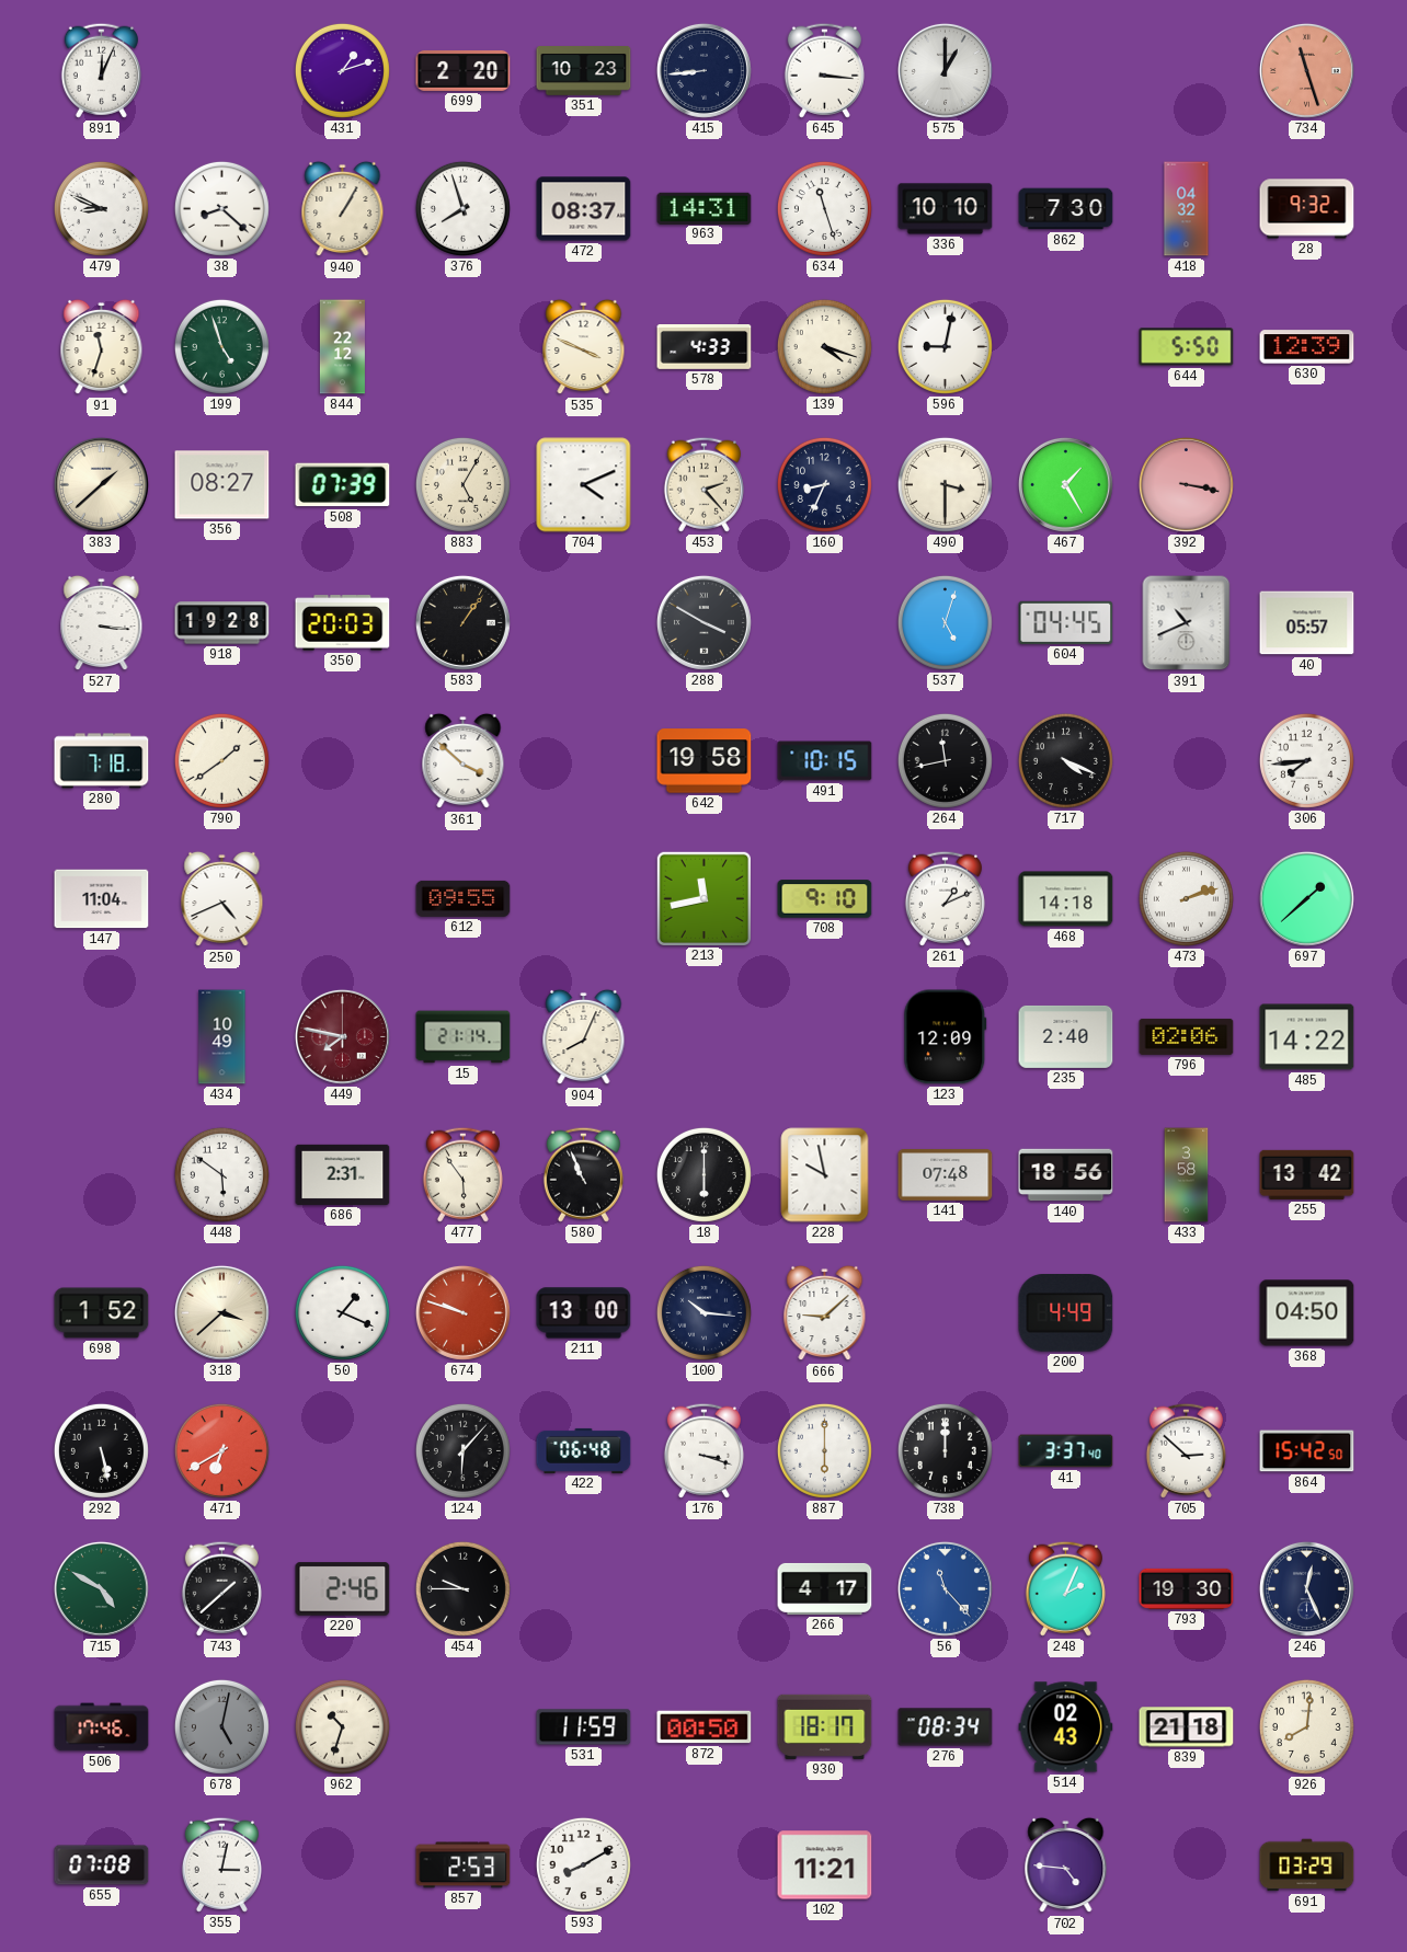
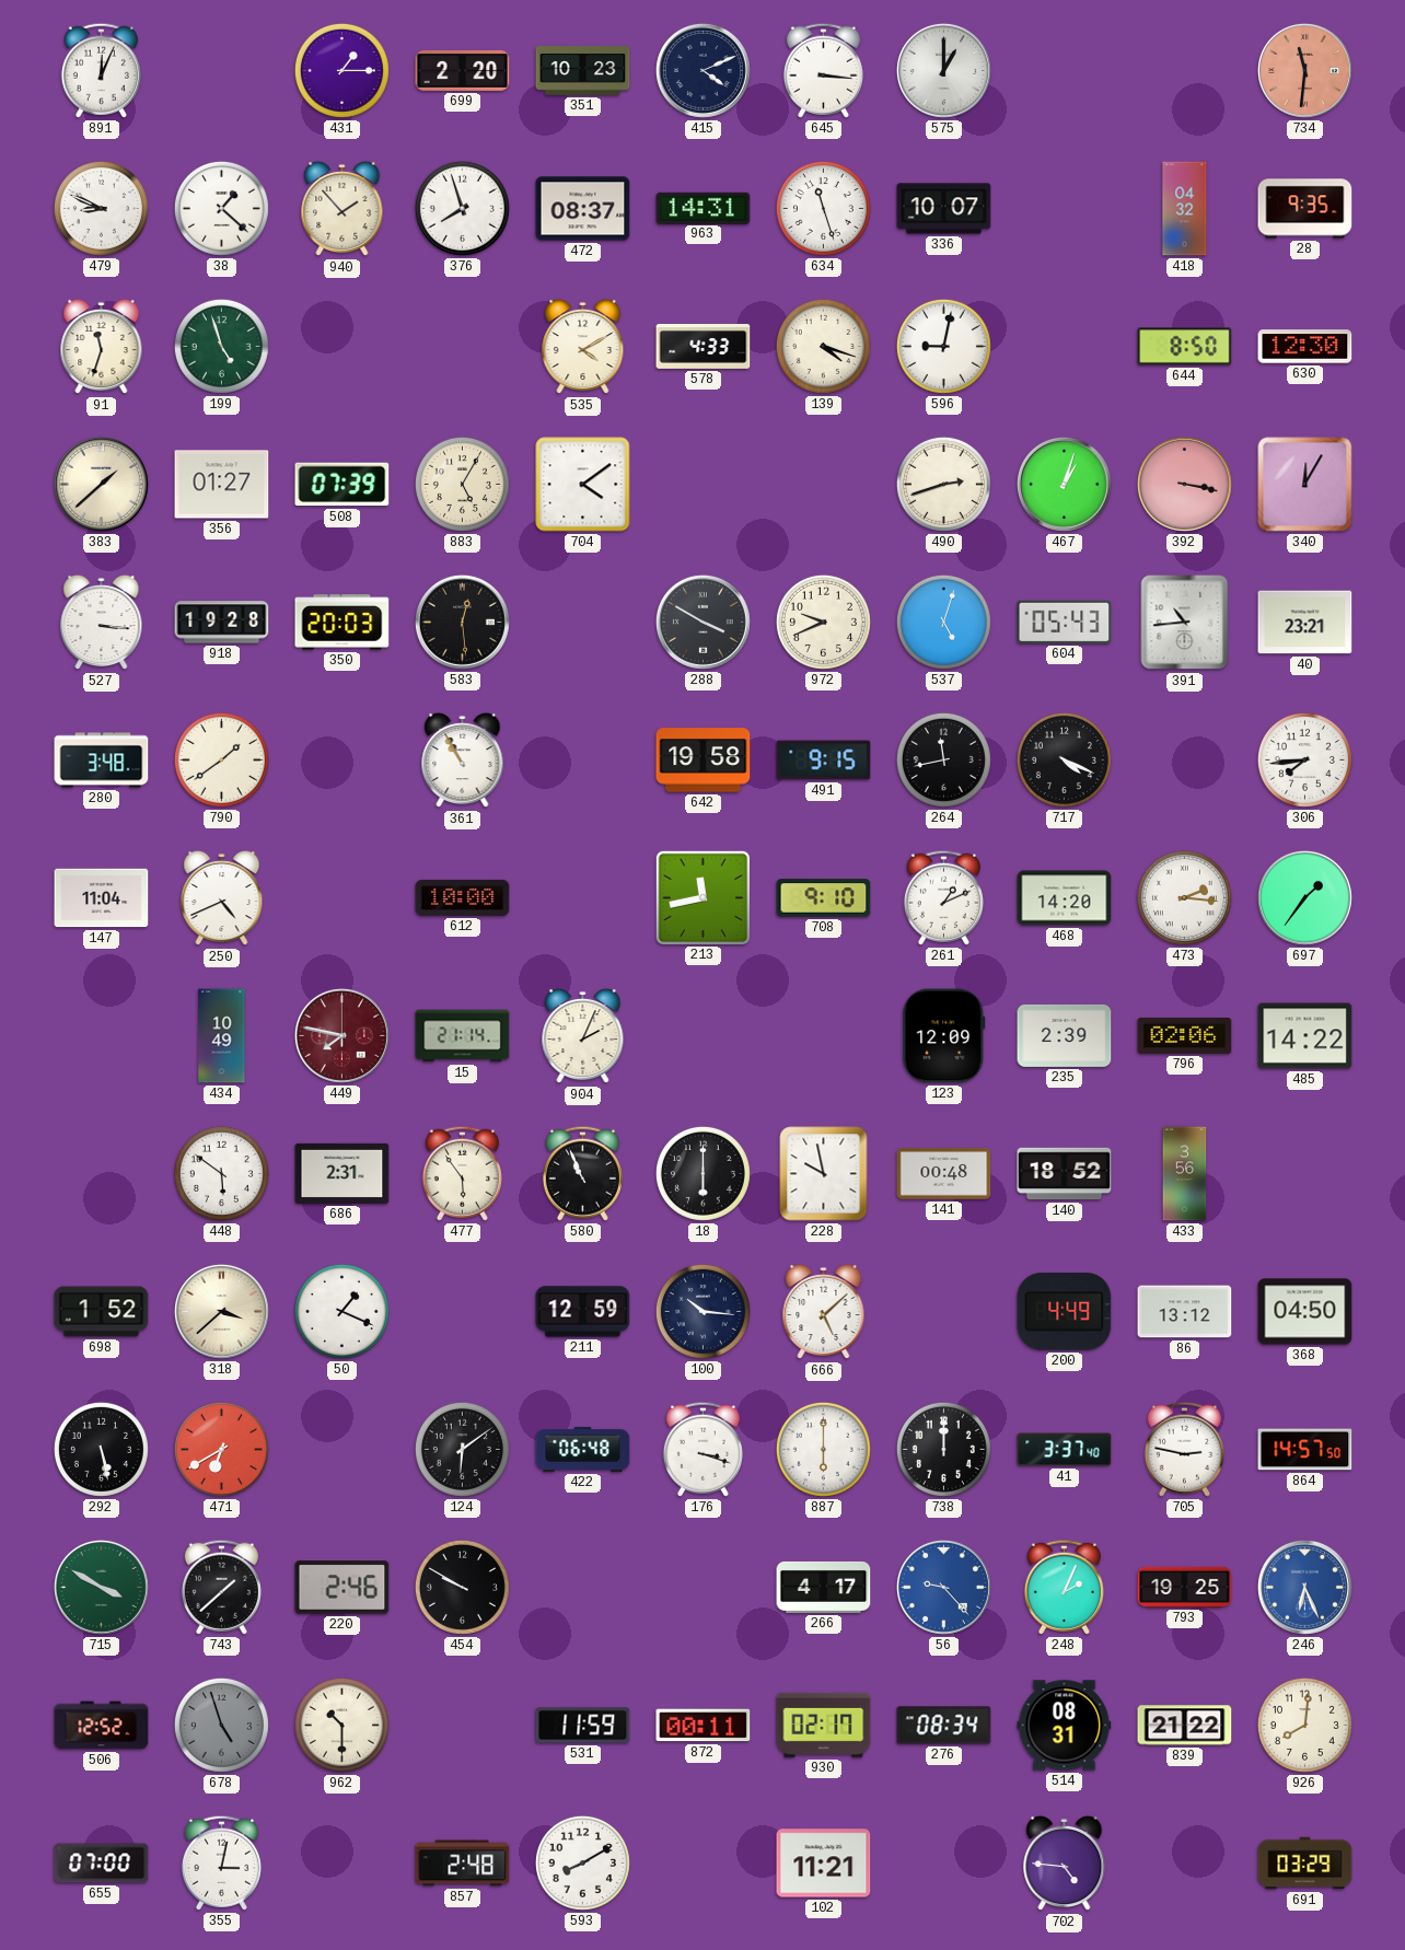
431: 1:12 -> 1:15
415: 8:44 -> 4:11
734: 11:27 -> 11:31
38: 8:22 -> 1:22
940: 1:05 -> 1:53
336: 10:10 -> 10:07
862: 7:30 -> none
28: 9:32 -> 9:35
844: 22:12 -> none
535: 3:49 -> 4:10
644: 5:50 -> 8:50
630: 12:39 -> 12:30
356: 08:27 -> 01:27
704: 4:11 -> 4:09
453: 2:23 -> none
160: 8:34 -> none
490: 3:30 -> 2:42
467: 1:25 -> 1:03
340: none -> 12:05
583: 1:06 -> 12:29
972: none -> 9:41
604: 04:45 -> 05:43
391: 10:41 -> 10:44
40: 05:57 -> 23:21
280: 7:18 -> 3:48
361: 3:52 -> 10:55
491: 10:15 -> 9:15
612: 09:55 -> 10:00
468: 14:18 -> 14:20
473: 2:12 -> 2:16
697: 1:38 -> 1:36
904: 8:04 -> 2:04
235: 2:40 -> 2:39
141: 07:48 -> 00:48
140: 18:56 -> 18:52
433: 3:58 -> 3:56
255: 13:42 -> none
674: 9:48 -> none
211: 13:00 -> 12:59
666: 9:08 -> 5:08
86: none -> 13:12
124: 6:07 -> 6:09
705: 2:52 -> 2:47
864: 15:42 -> 14:57
715: 4:50 -> 3:50
454: 9:45 -> 9:50
56: 11:23 -> 9:23
793: 19:30 -> 19:25
246: 12:26 -> 6:26
246 dial: navy -> blue
506: 17:46 -> 12:52
678: 5:02 -> 4:57
962: 10:33 -> 10:30
872: 00:50 -> 00:11
930: 18:17 -> 02:17
514: 02:43 -> 08:31
839: 21:18 -> 21:22
655: 07:08 -> 07:00
857: 2:53 -> 2:48
